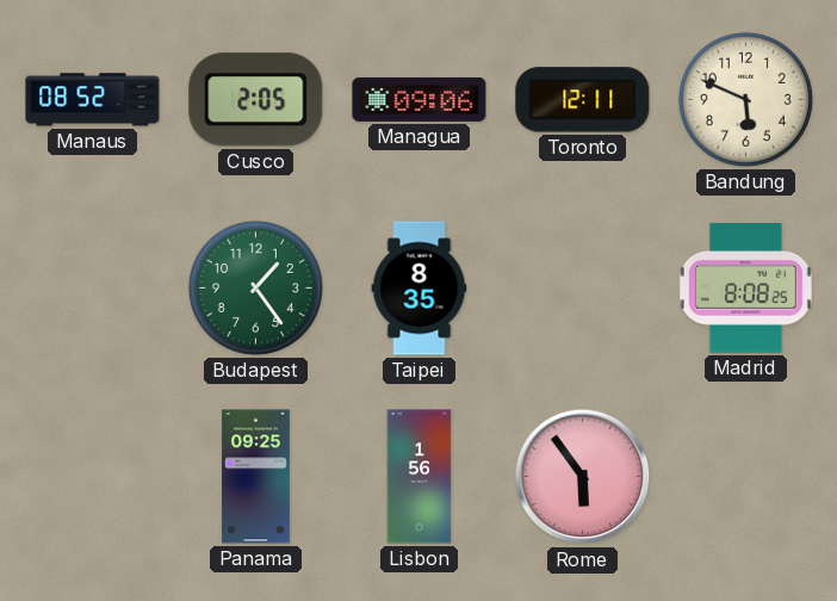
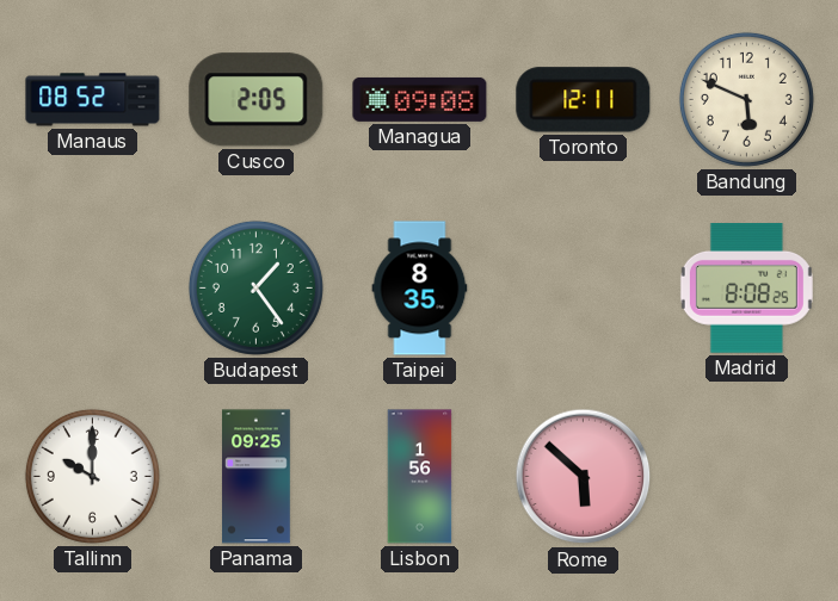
Managua: 09:06 -> 09:08
Tallinn: none -> 10:00
Rome: 5:54 -> 5:52
